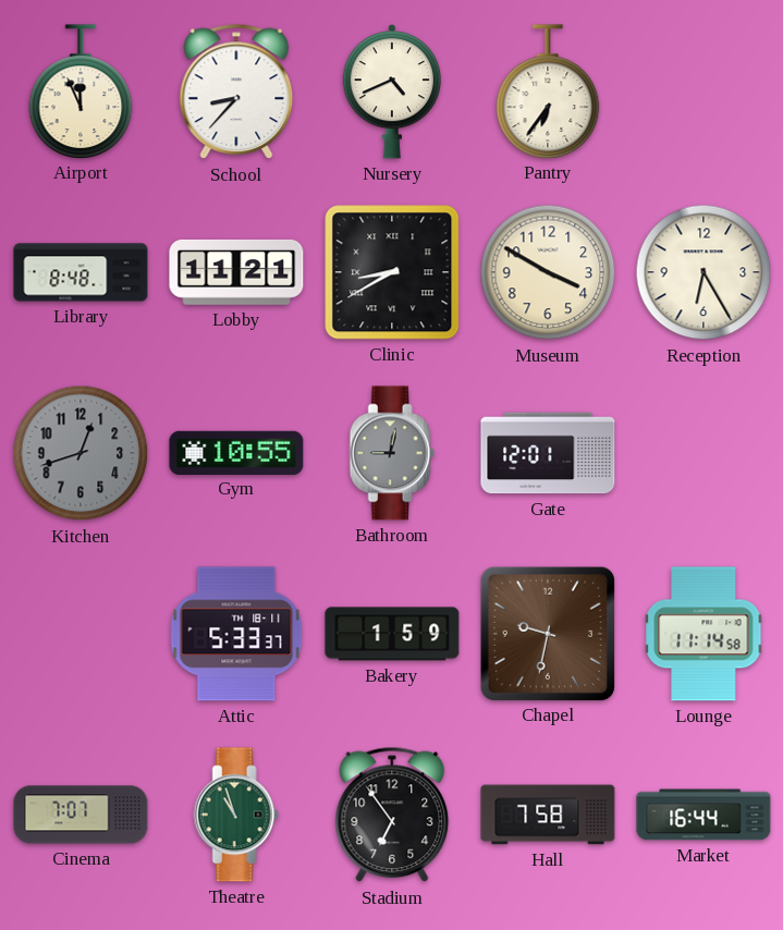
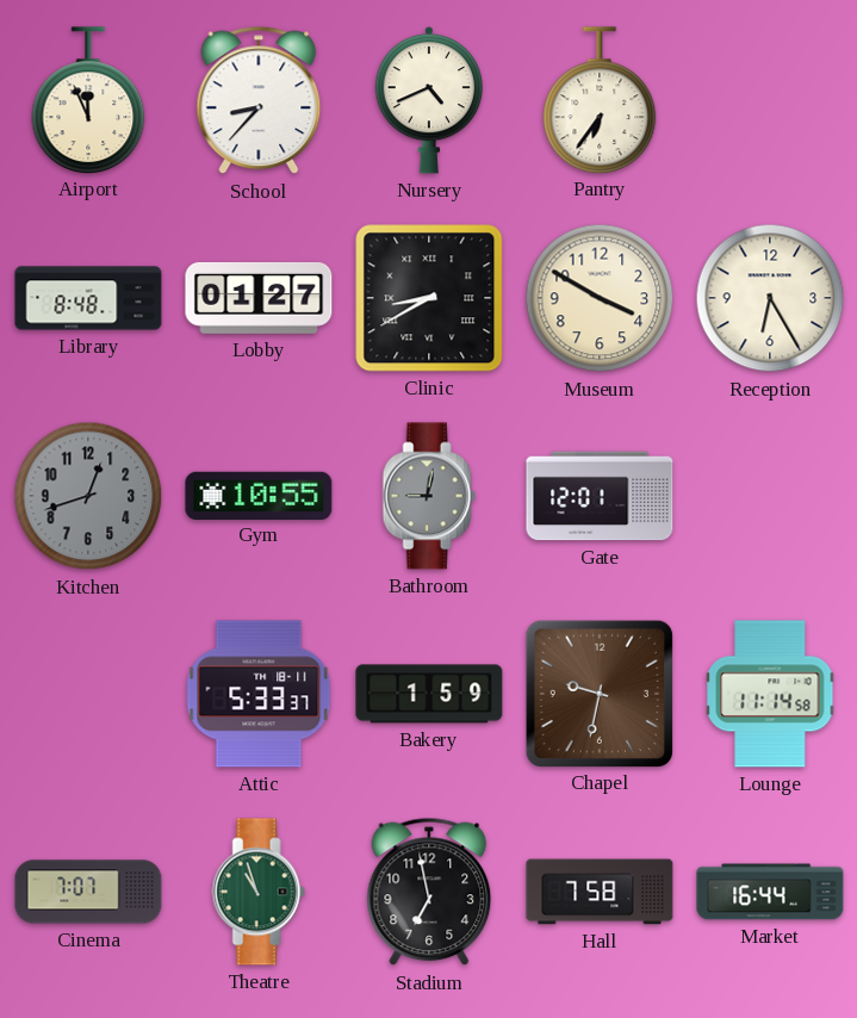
Lobby: 11:21 -> 01:27
Stadium: 6:54 -> 6:58
